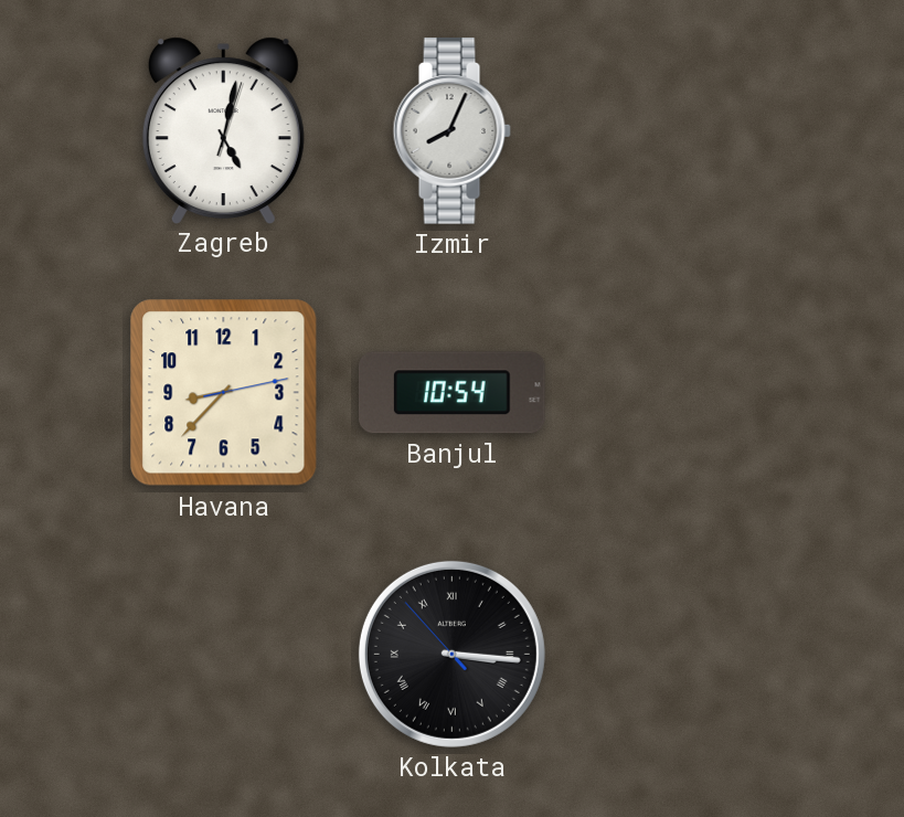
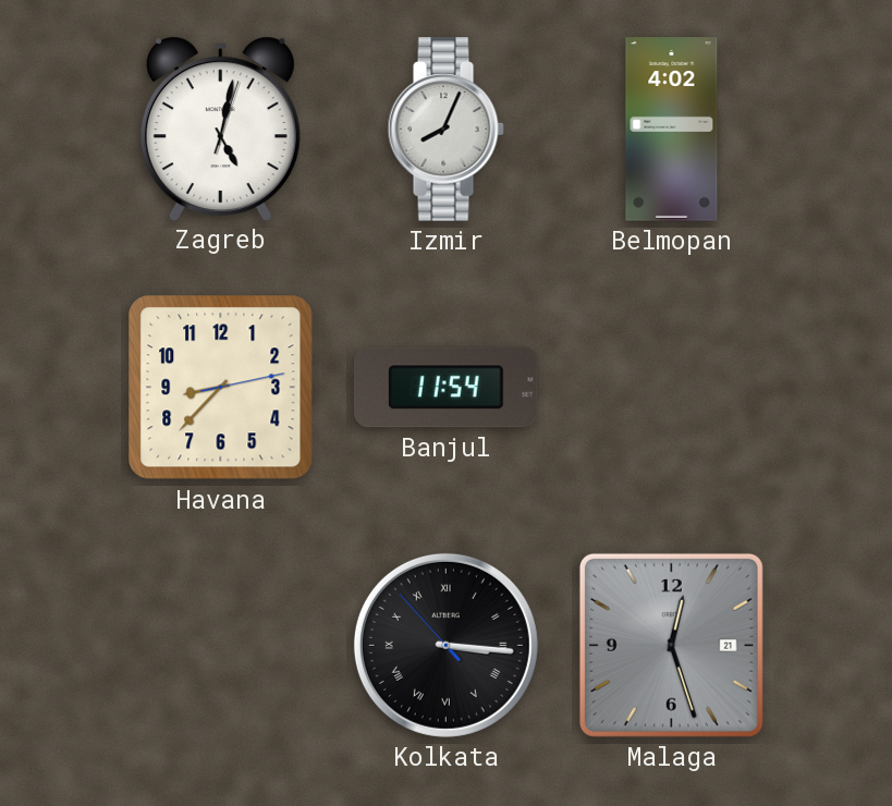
Belmopan: none -> 4:02
Banjul: 10:54 -> 11:54
Malaga: none -> 12:27
